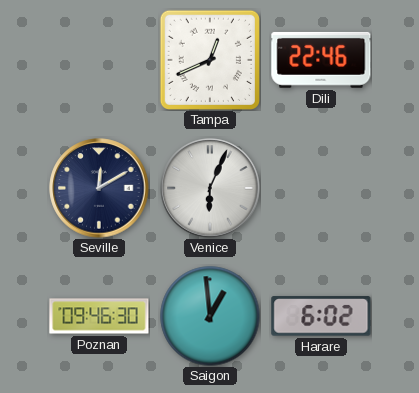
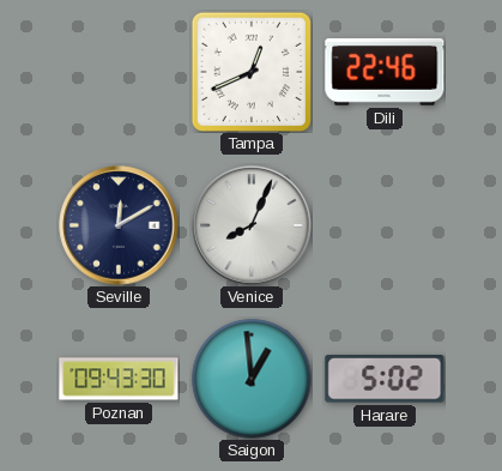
Venice: 6:04 -> 8:04
Poznan: 09:46 -> 09:43
Harare: 6:02 -> 5:02
